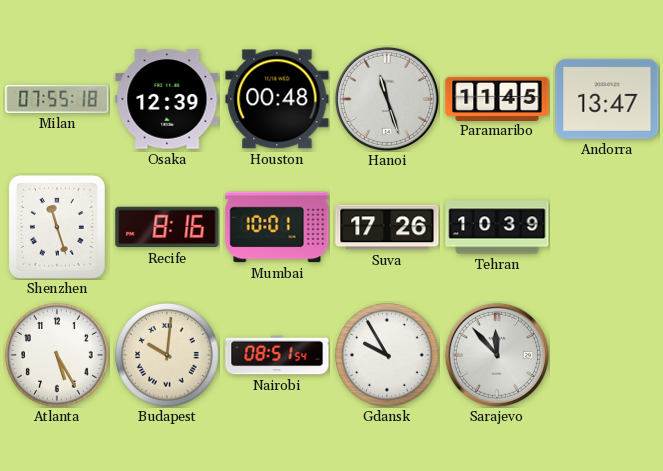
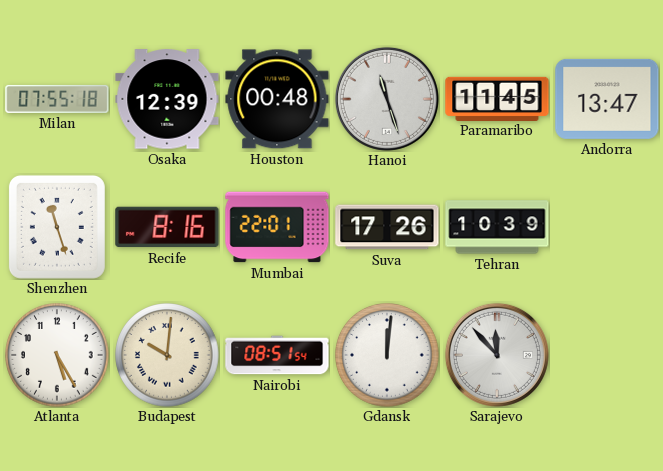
Mumbai: 10:01 -> 22:01
Gdansk: 9:55 -> 12:01
